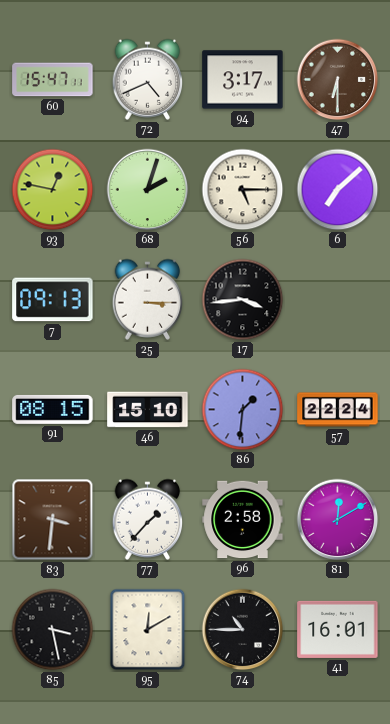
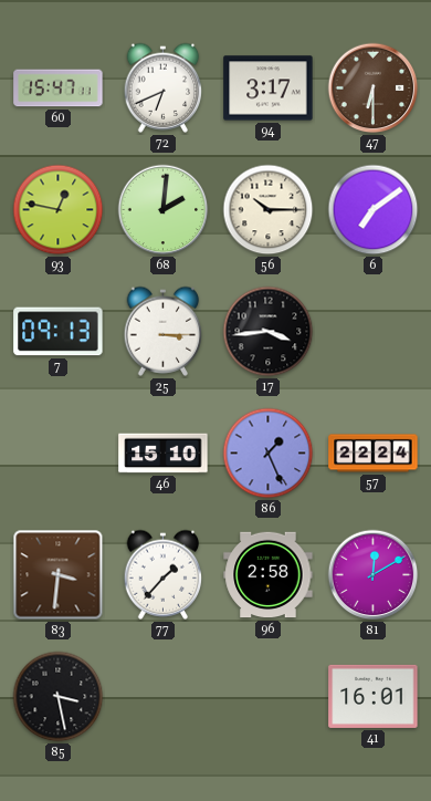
72: 4:41 -> 6:41
68: 2:03 -> 2:01
56: 5:15 -> 10:15
6: 7:08 -> 7:09
91: 08:15 -> none
86: 1:31 -> 1:26
95: 12:10 -> none
74: 10:45 -> none
